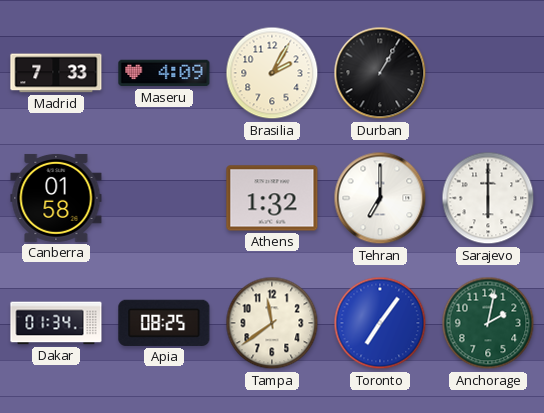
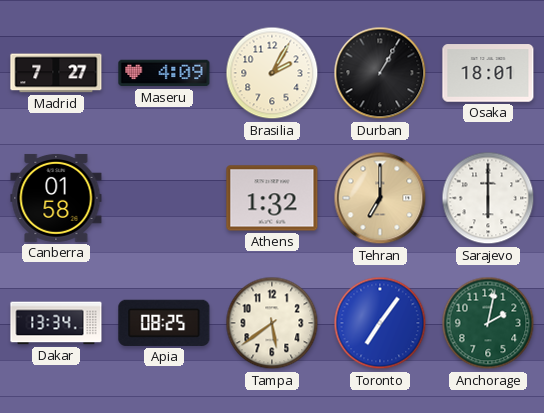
Madrid: 7:33 -> 7:27
Osaka: none -> 18:01
Tehran dial: white -> champagne
Dakar: 01:34 -> 13:34
Tampa: 11:39 -> 5:39
